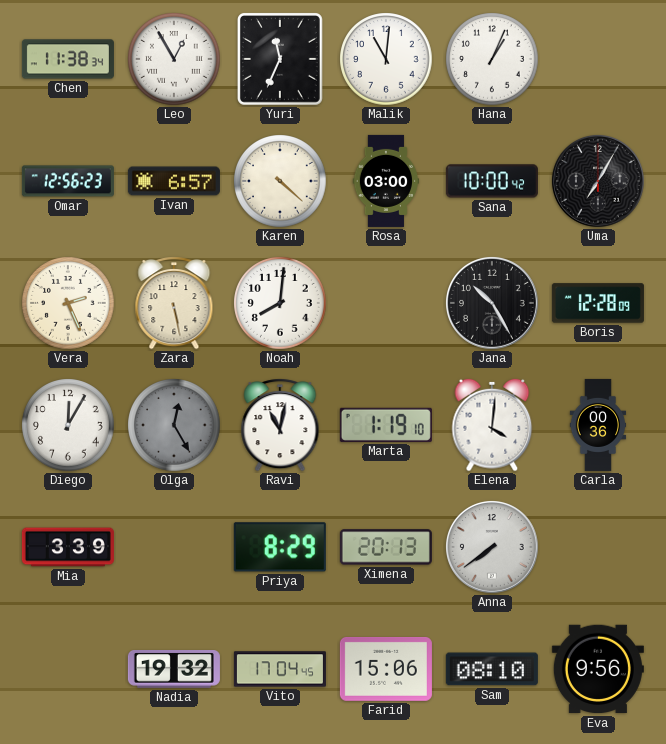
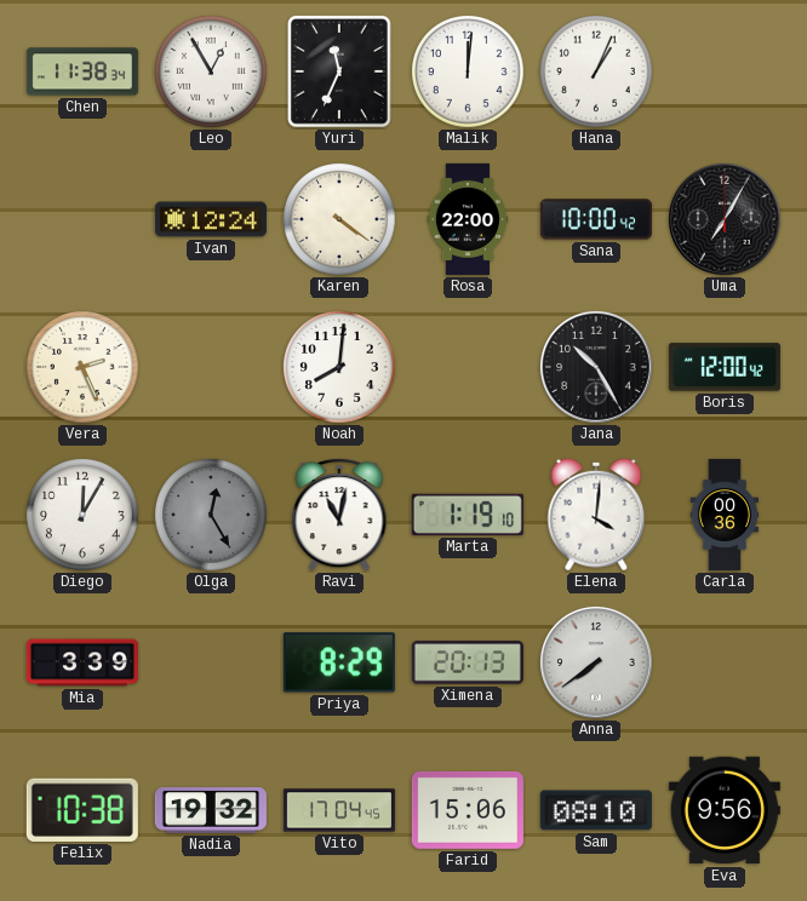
Malik: 11:01 -> 12:01
Omar: 12:56 -> none
Ivan: 6:57 -> 12:24
Karen: 4:22 -> 4:21
Rosa: 03:00 -> 22:00
Zara: 5:28 -> none
Boris: 12:28 -> 12:00
Felix: none -> 10:38
